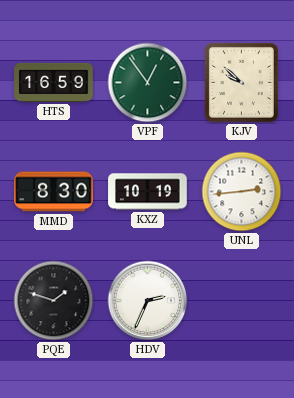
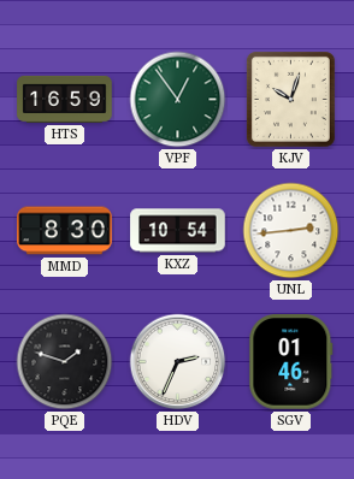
KJV: 9:52 -> 10:03
KXZ: 10:19 -> 10:54
SGV: none -> 01:46
